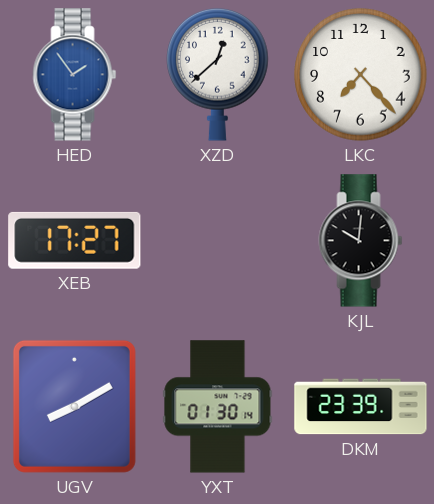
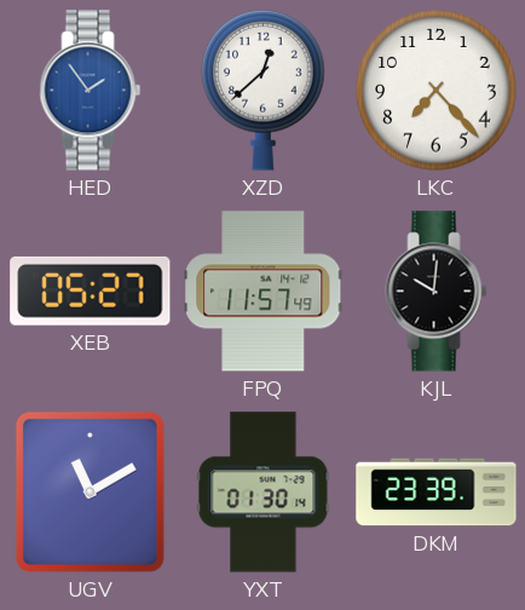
XEB: 17:27 -> 05:27
FPQ: none -> 11:57
UGV: 8:10 -> 11:10
